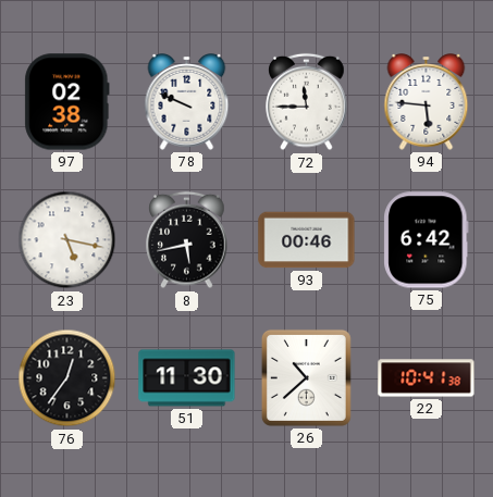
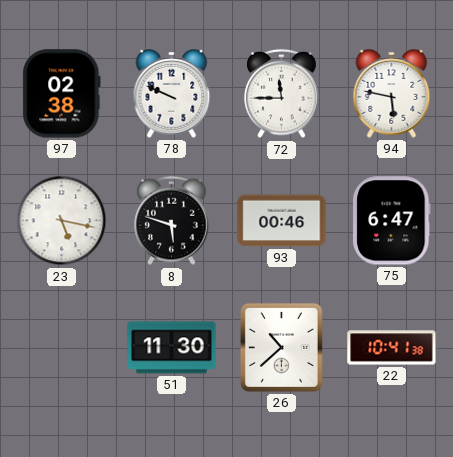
94: 5:46 -> 5:47
8: 5:43 -> 5:48
75: 6:42 -> 6:47
76: 12:36 -> none
